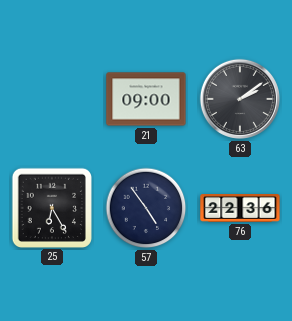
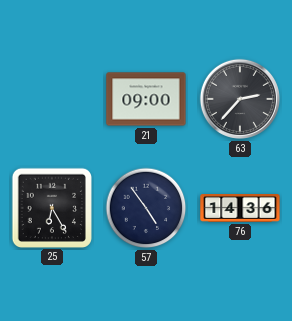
63: 2:09 -> 2:37
76: 22:36 -> 14:36
